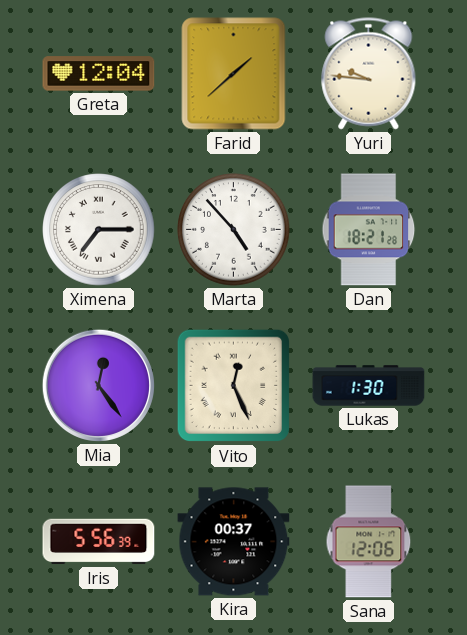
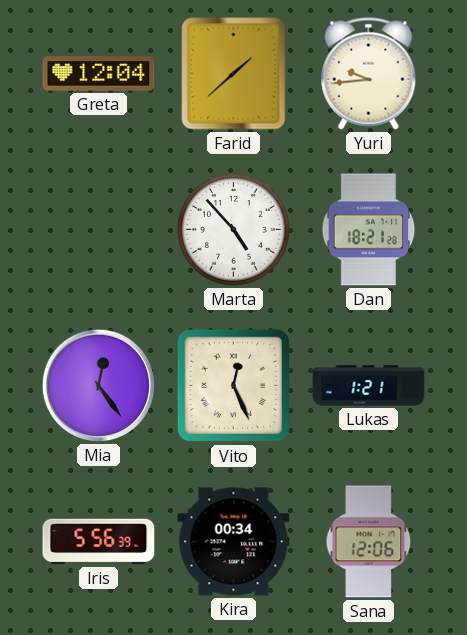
Yuri: 9:46 -> 9:44
Ximena: 7:15 -> none
Lukas: 1:30 -> 1:21
Kira: 00:37 -> 00:34
